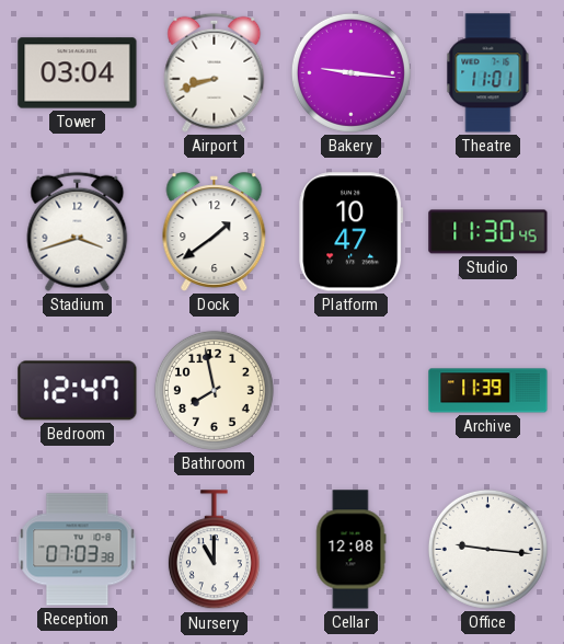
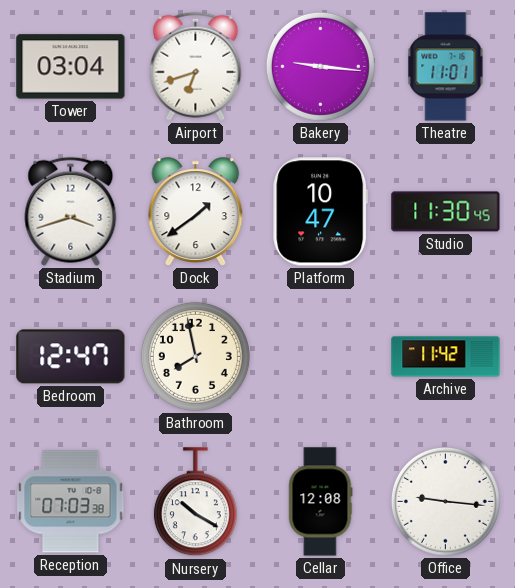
Airport: 8:42 -> 6:42
Archive: 11:39 -> 11:42
Nursery: 11:00 -> 10:20
